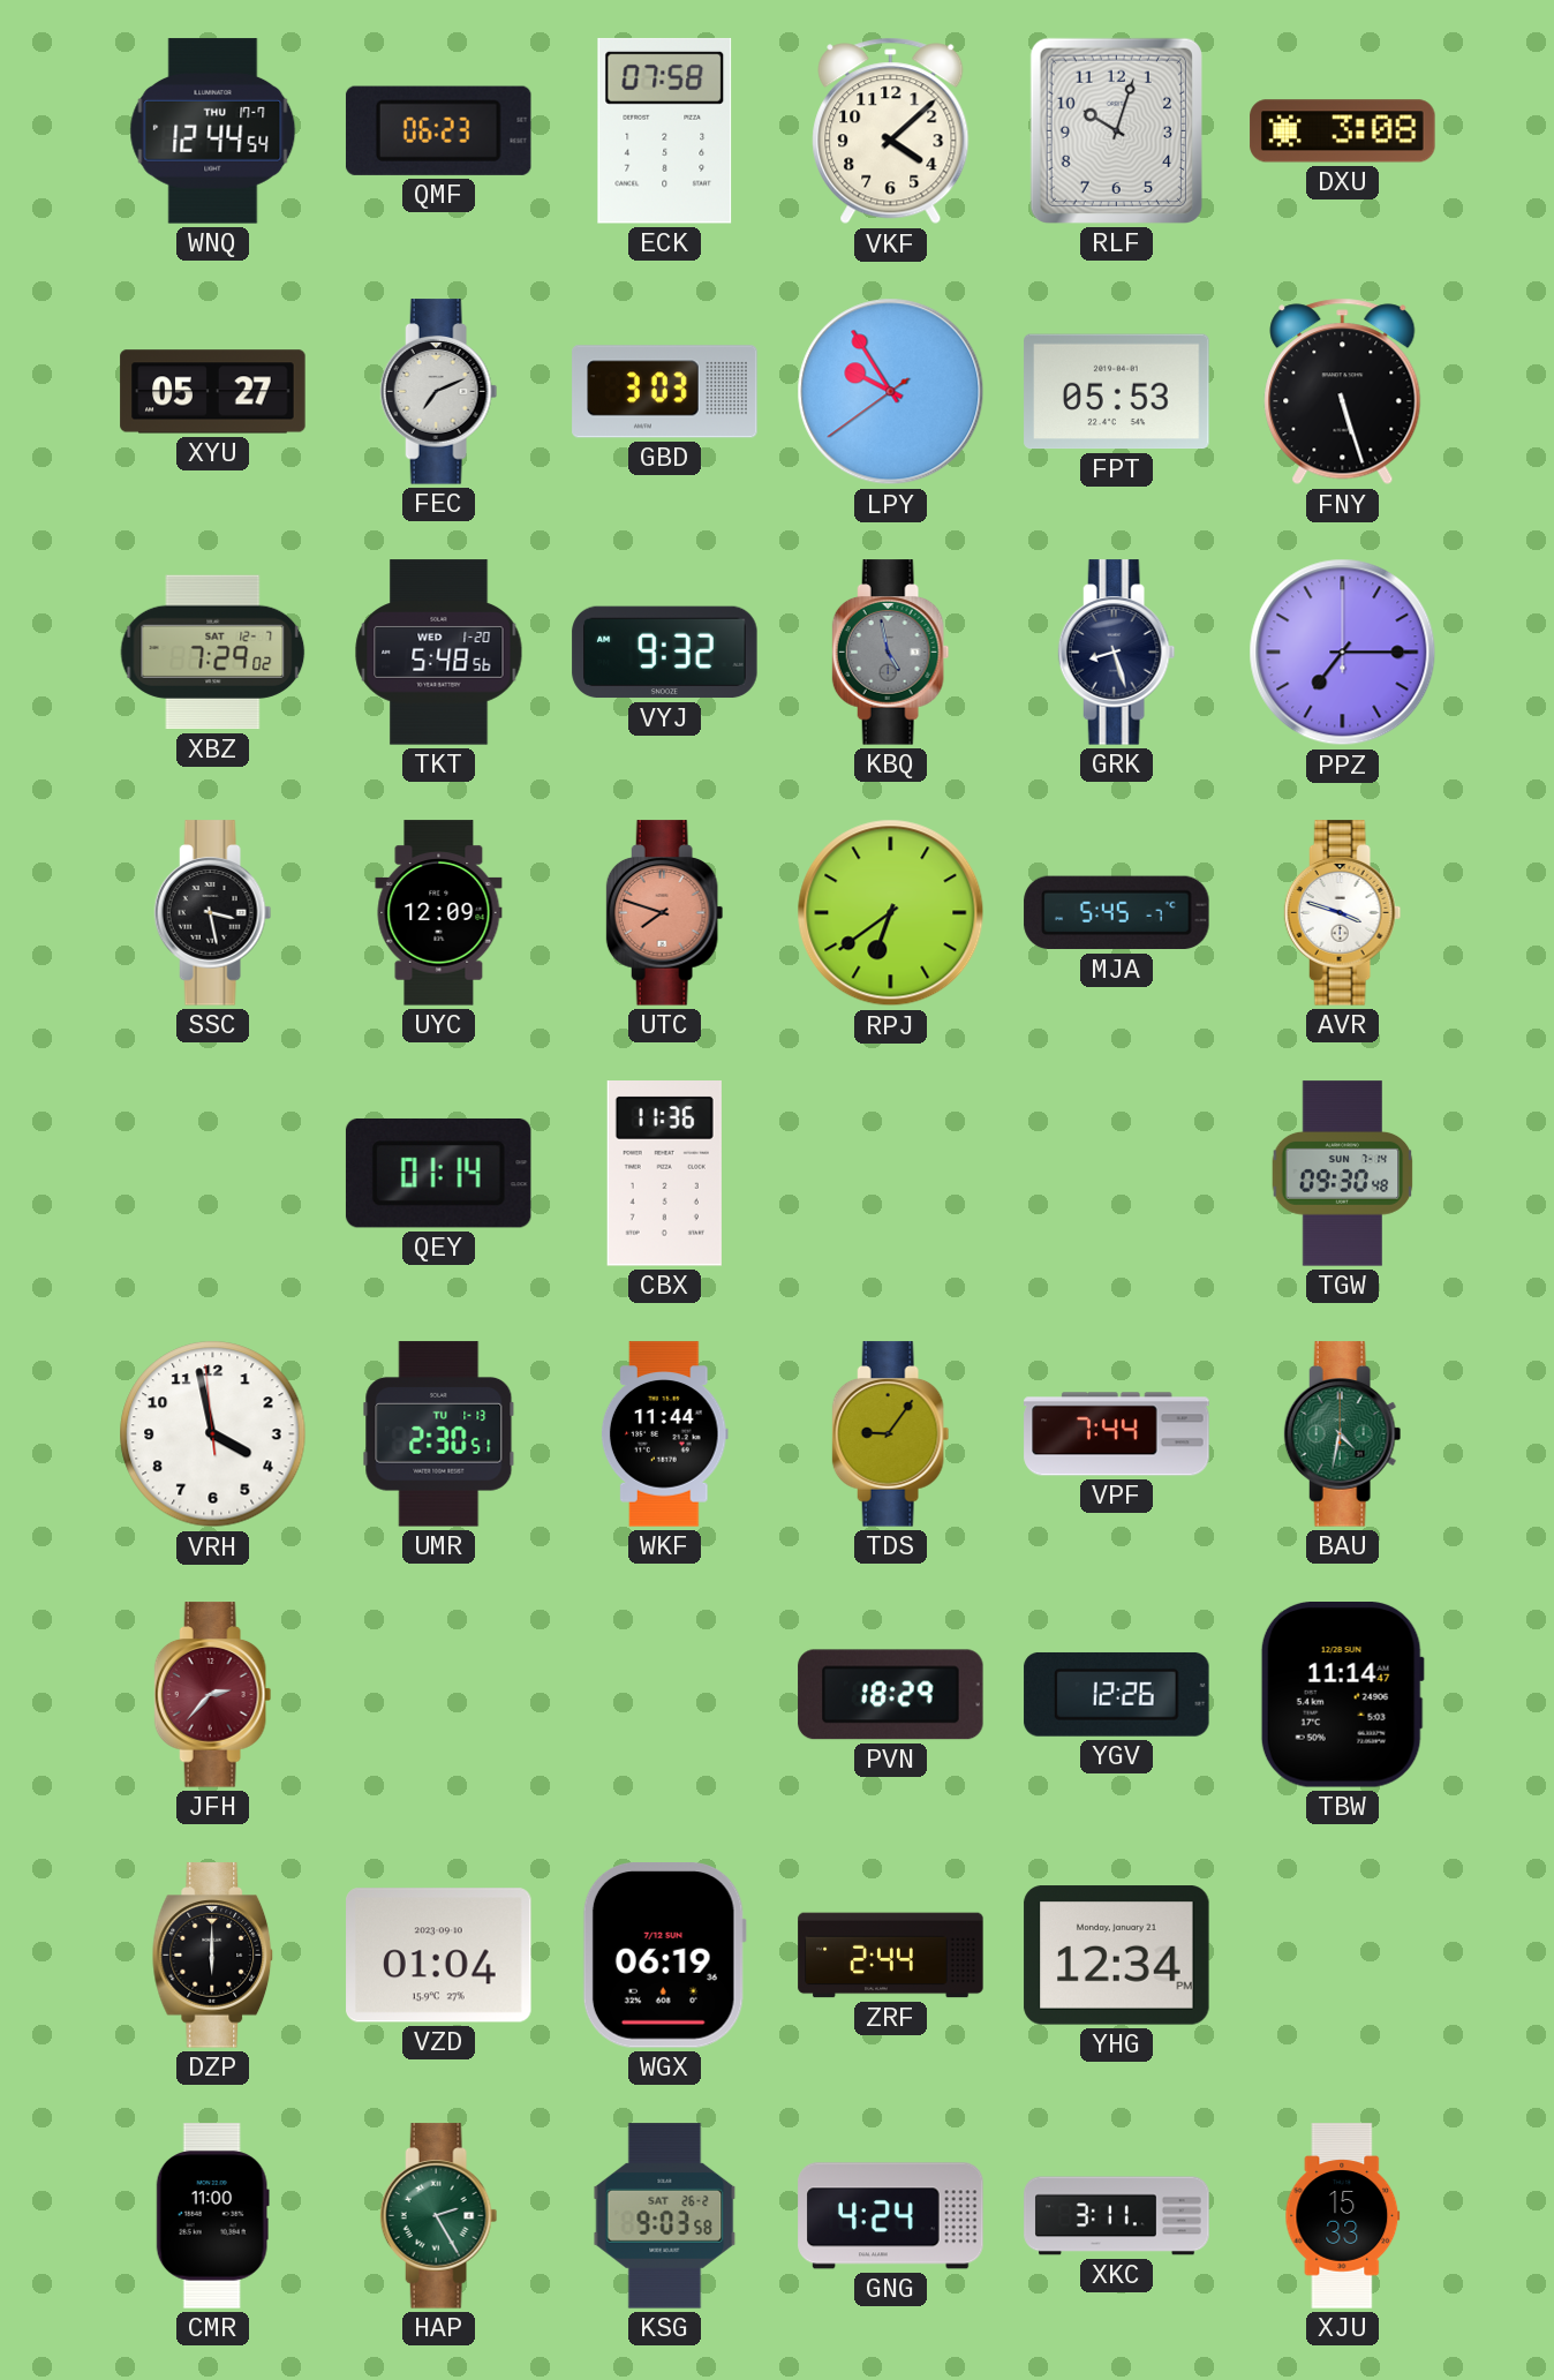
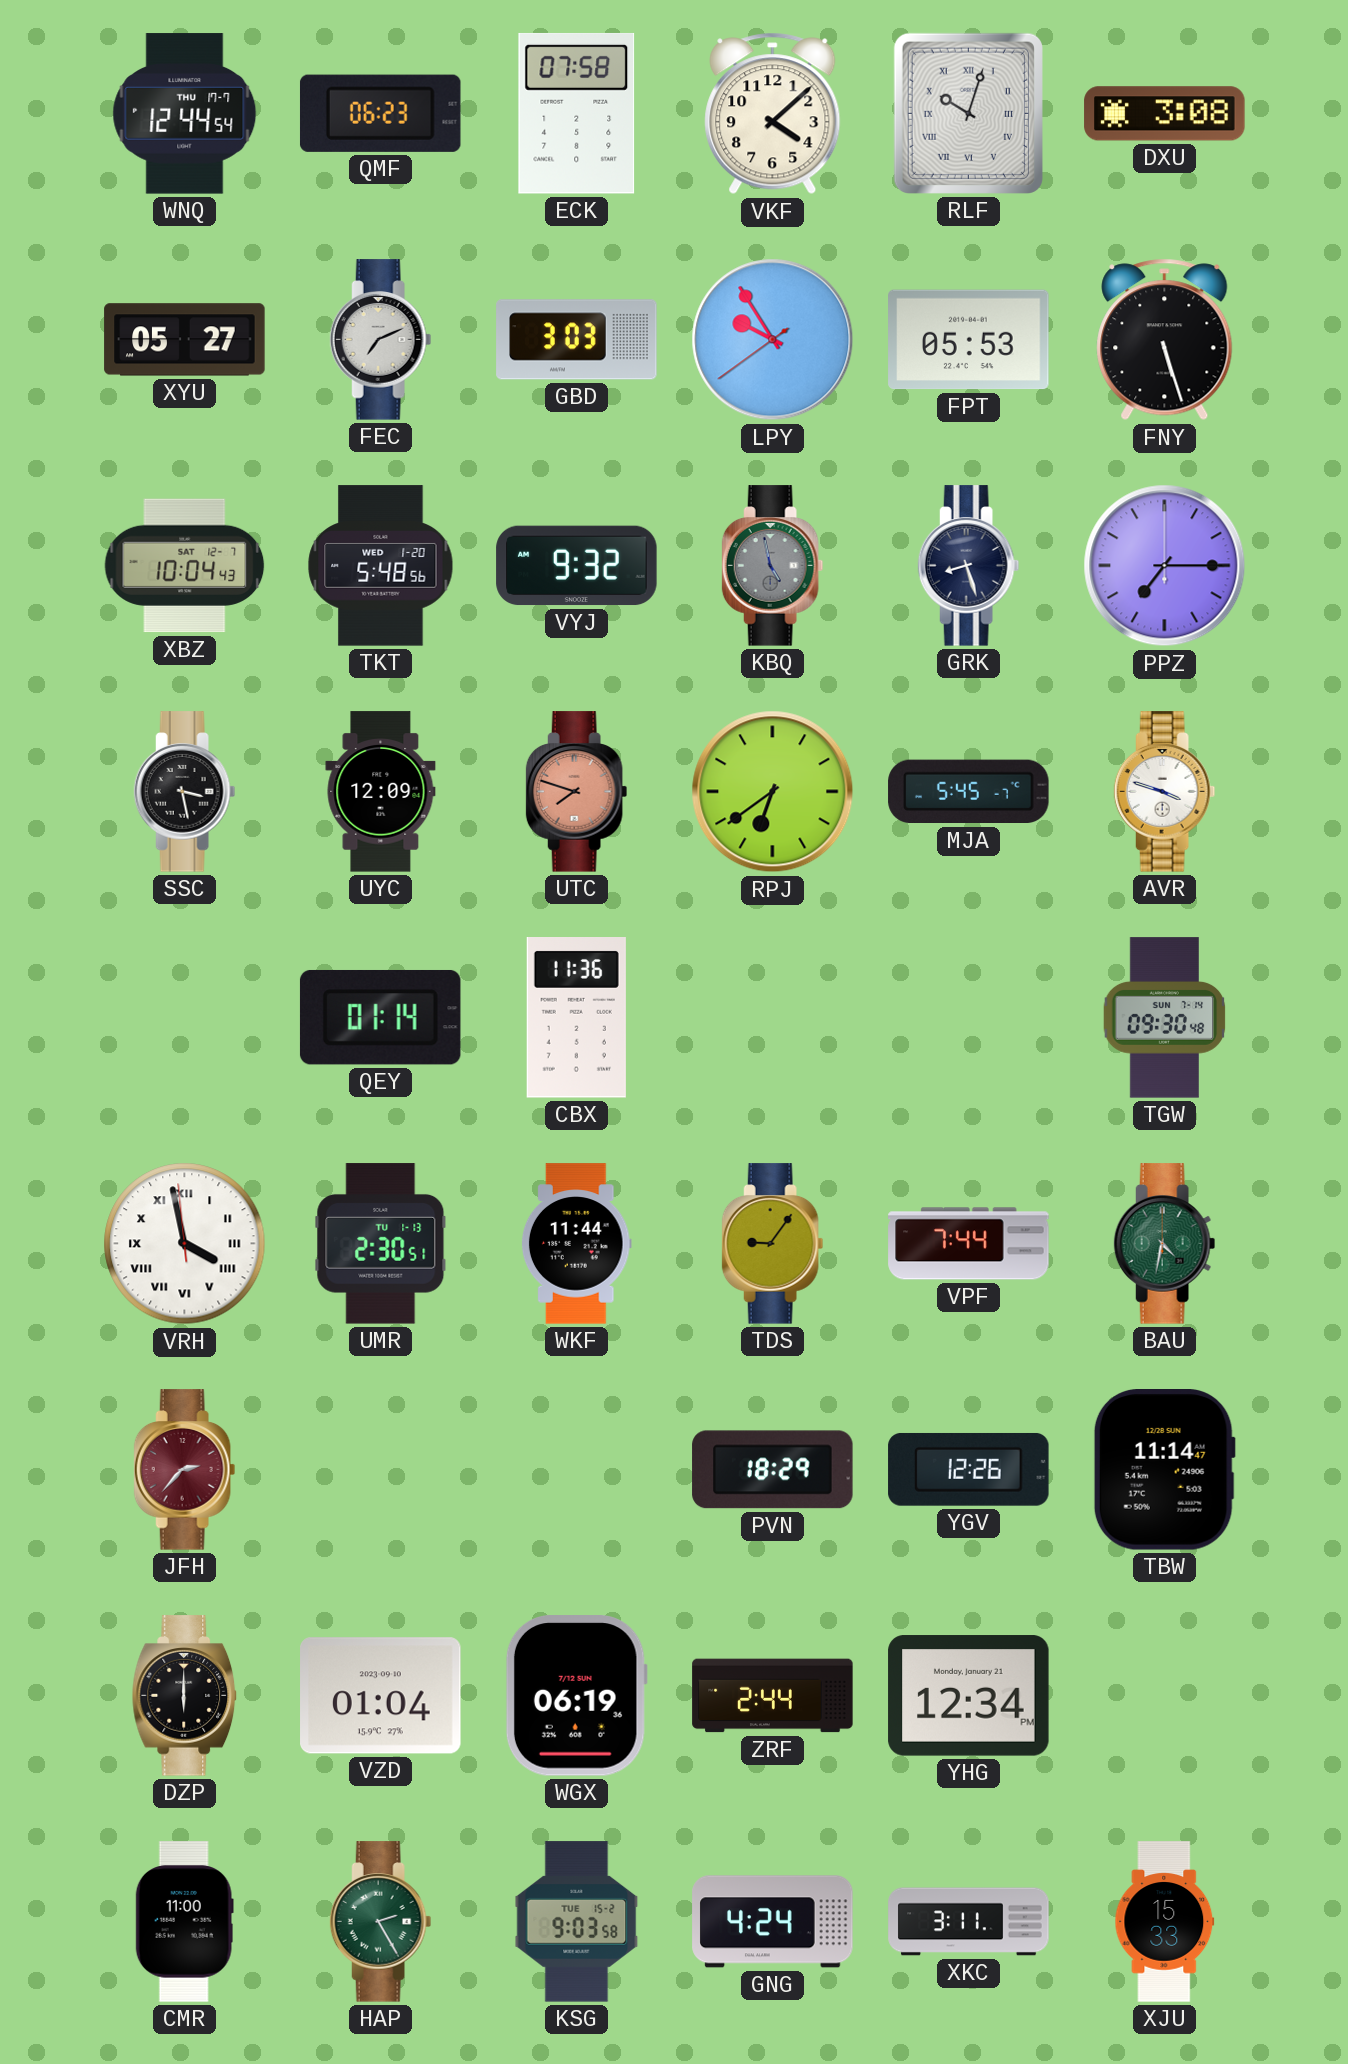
RLF numerals: Arabic -> Roman
XBZ: 7:29 -> 10:04
VRH numerals: Arabic -> Roman
KSG date: SAT 26-2 -> TUE 15-2
